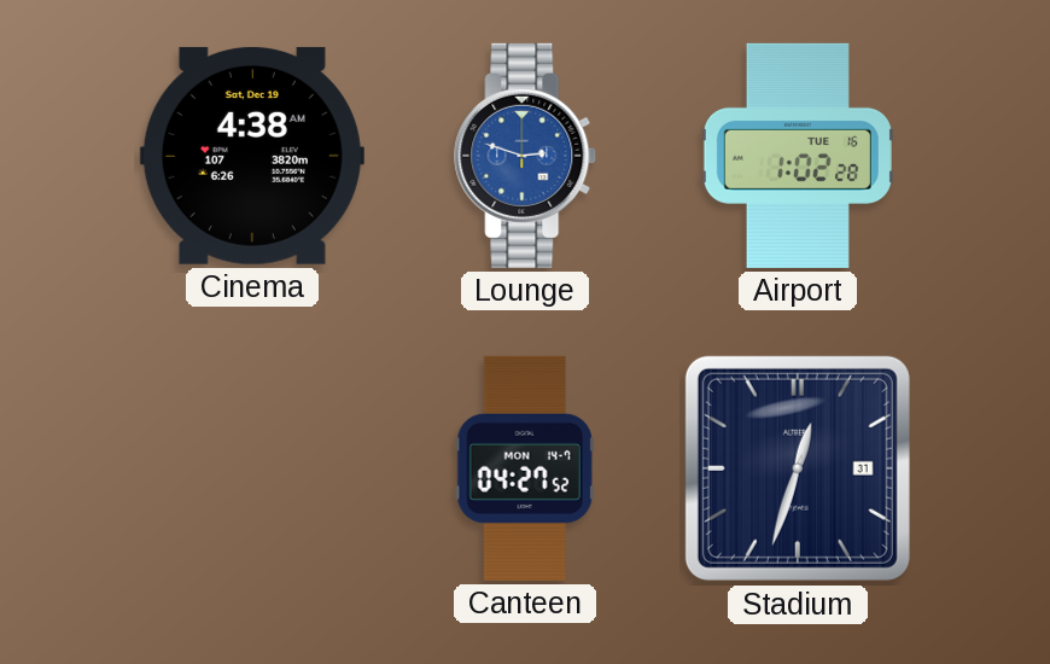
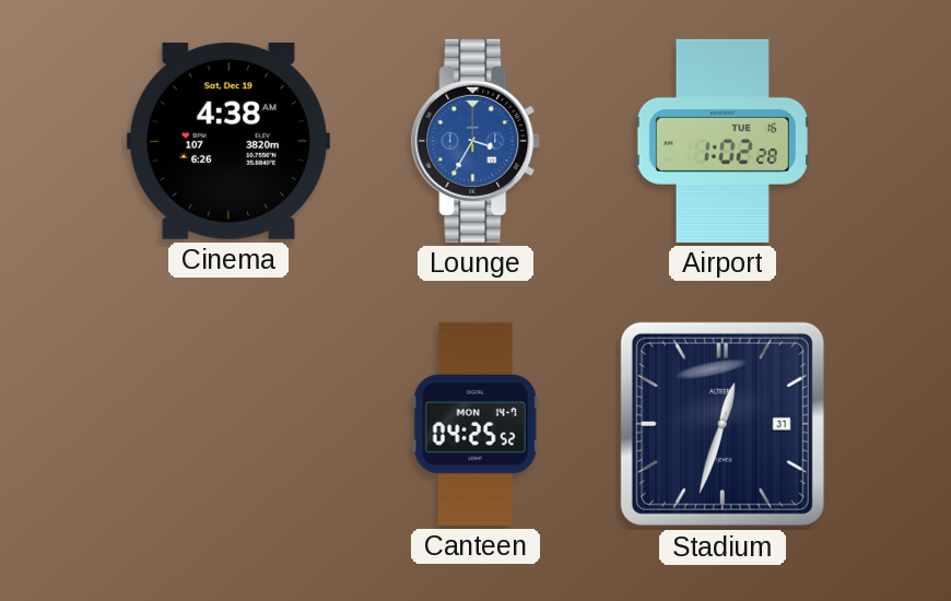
Lounge: 2:48 -> 3:35
Canteen: 04:27 -> 04:25
